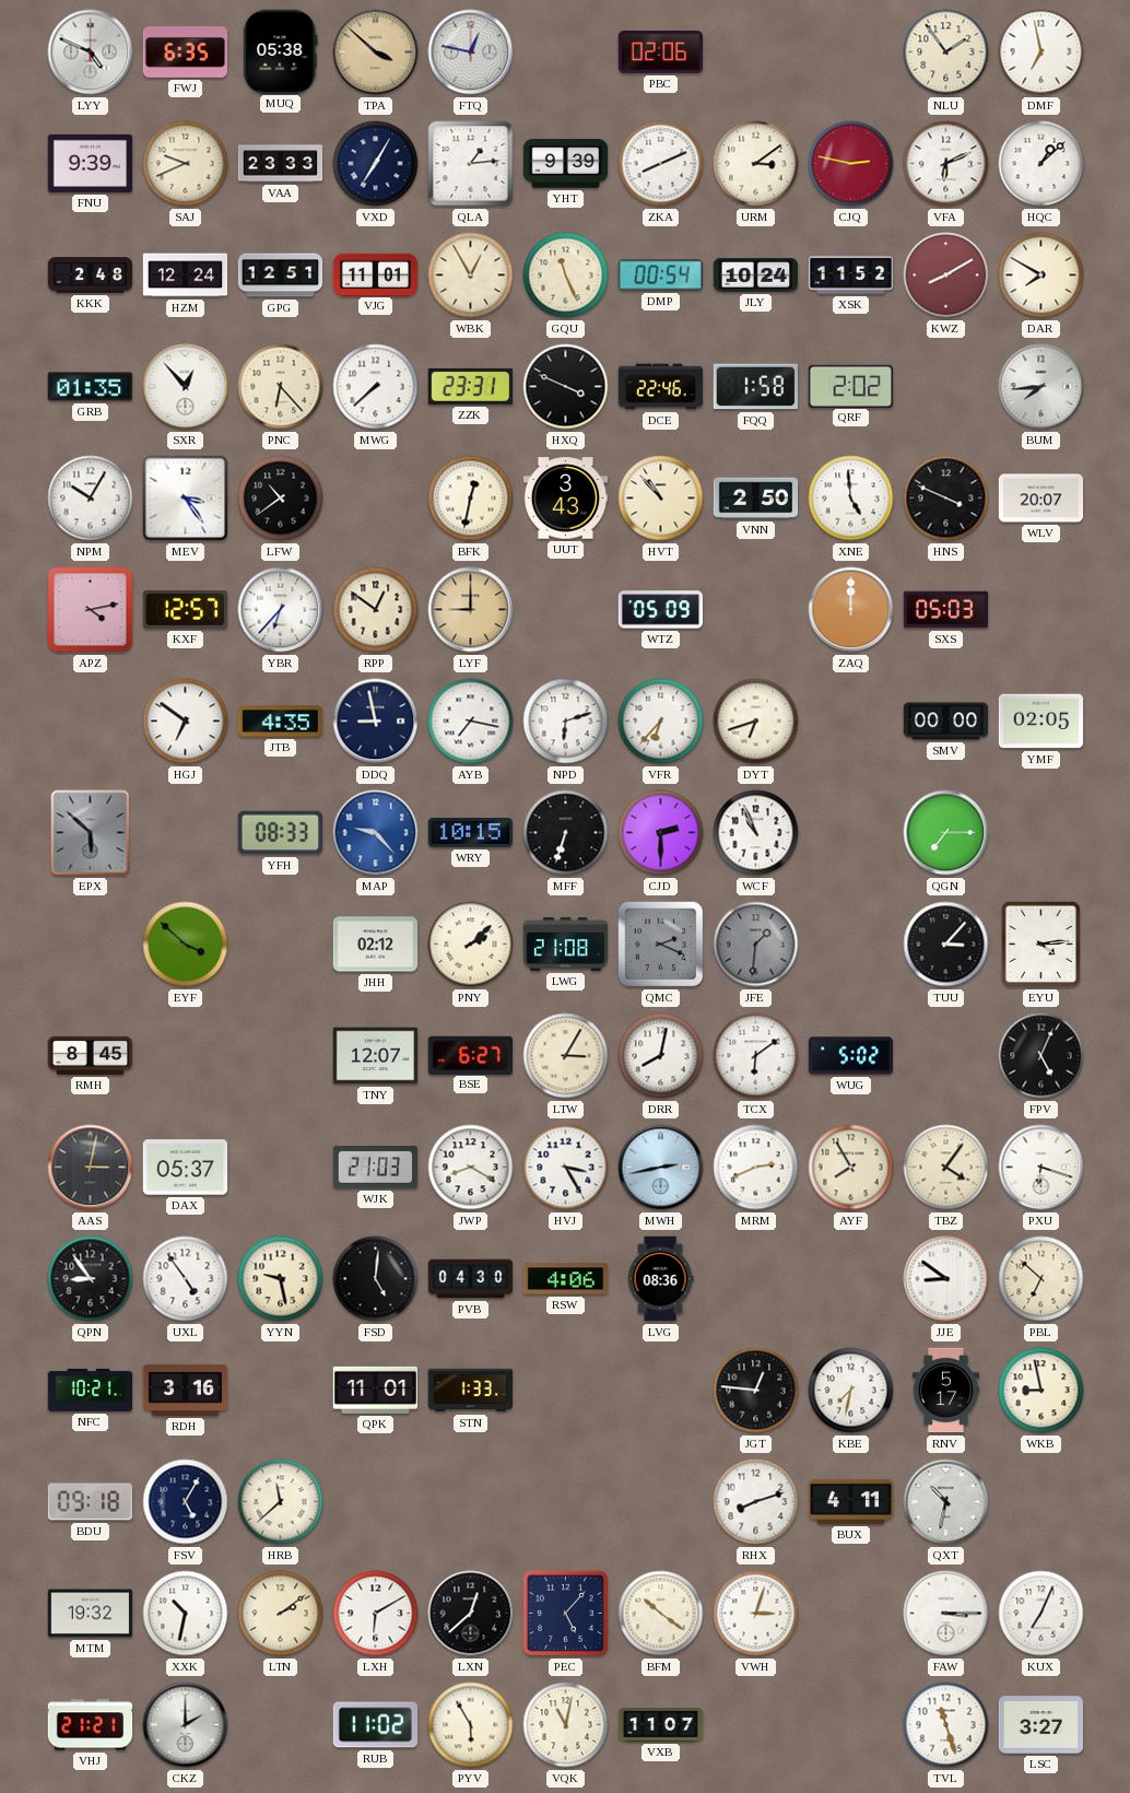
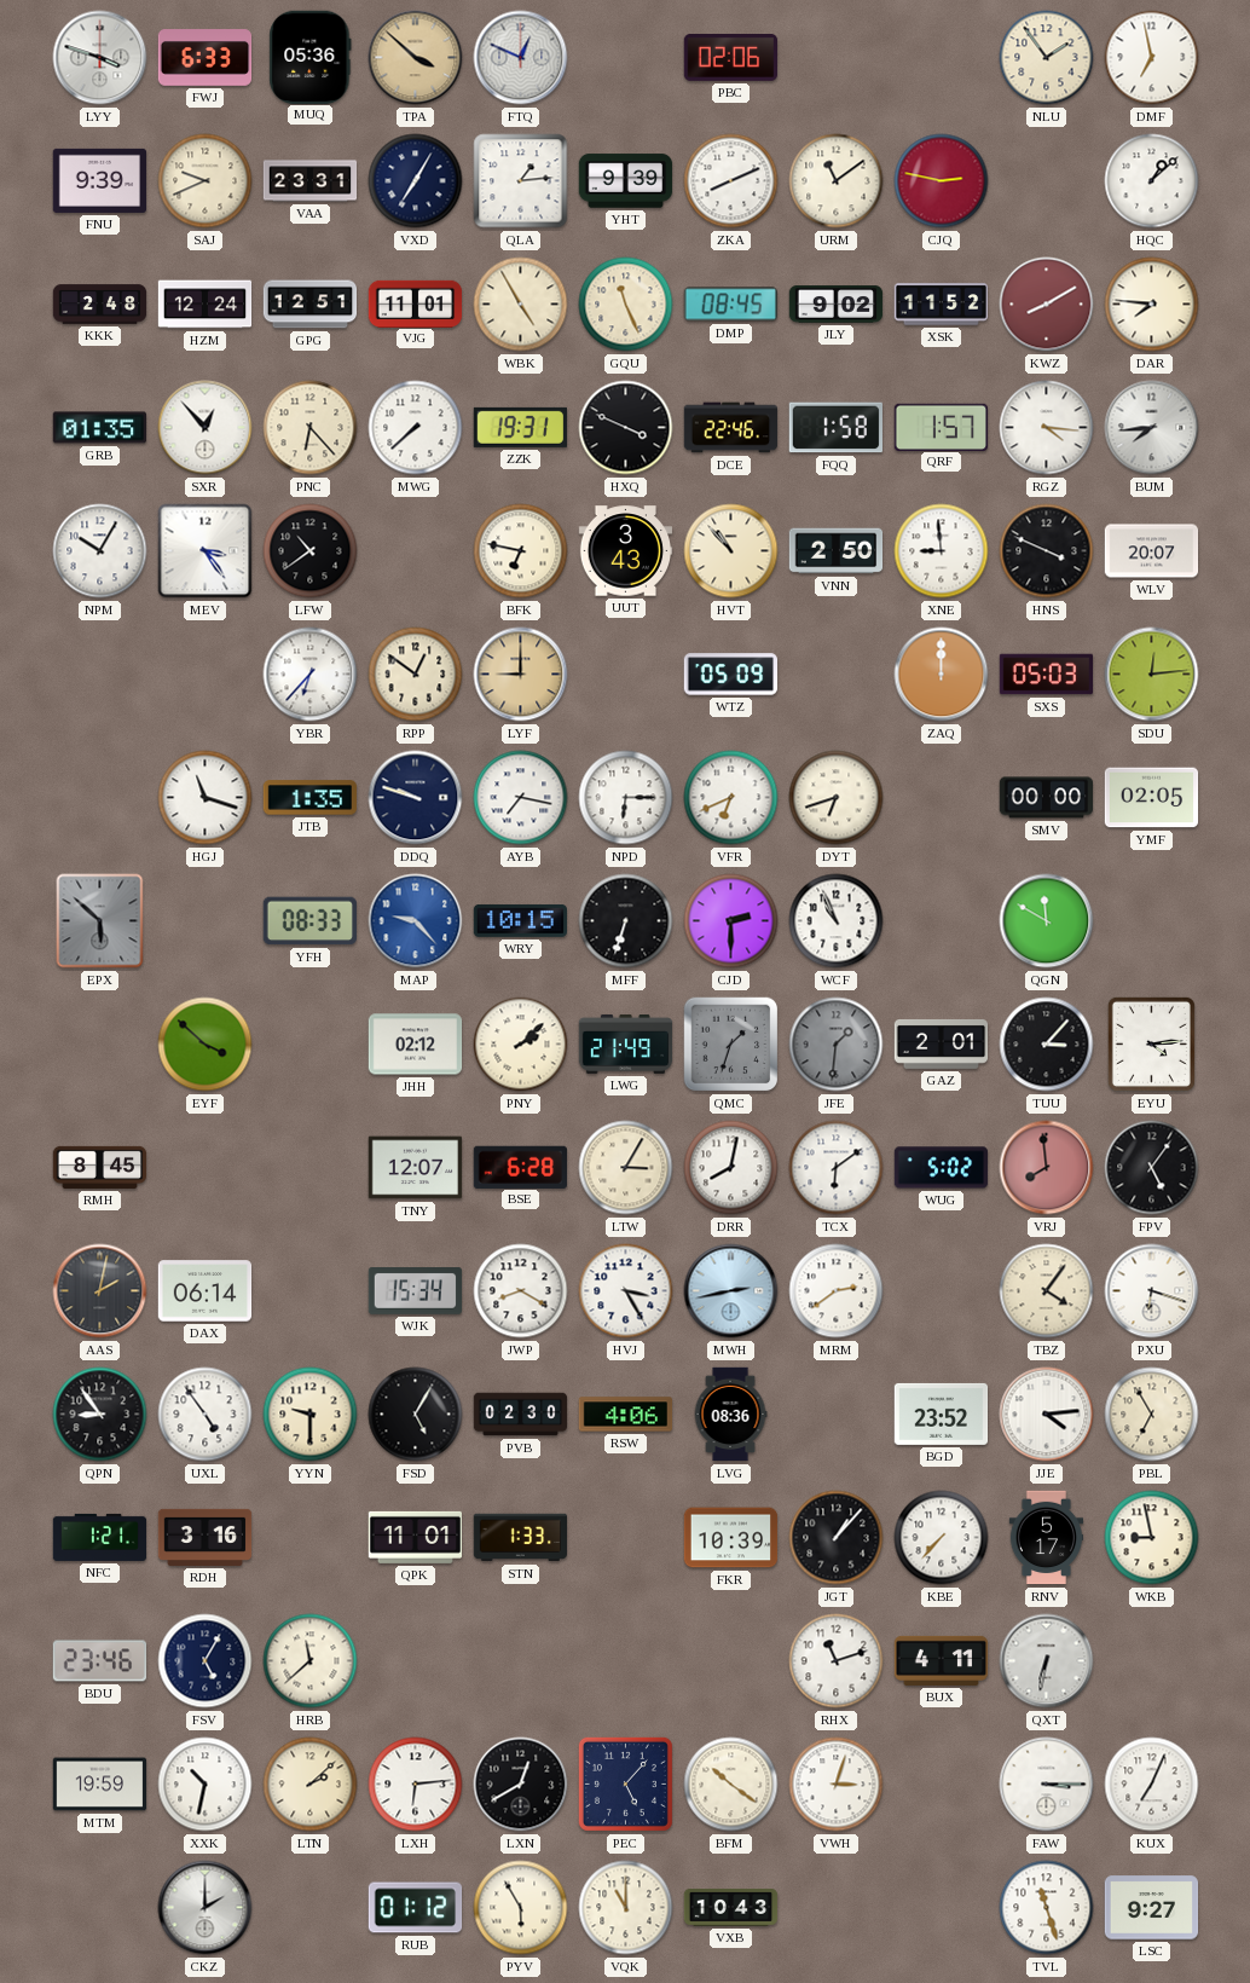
LYY: 4:49 -> 3:48
FWJ: 6:35 -> 6:33
MUQ: 05:38 -> 05:36
FTQ: 12:47 -> 12:49
VAA: 23:33 -> 23:31
URM: 3:09 -> 11:09
VFA: 6:11 -> none
WBK: 12:55 -> 4:55
DMP: 00:54 -> 08:45
JLY: 10:24 -> 9:02
DAR: 7:50 -> 7:46
ZZK: 23:31 -> 19:31
QRF: 2:02 -> 1:57
RGZ: none -> 4:16
BFK: 12:32 -> 6:47
XNE: 4:59 -> 8:59
APZ: 4:13 -> none
KXF: 12:57 -> none
SDU: none -> 12:14
HGJ: 6:51 -> 11:18
JTB: 4:35 -> 1:35
DDQ: 8:58 -> 9:48
NPD: 6:12 -> 6:15
VFR: 6:37 -> 6:41
QGN: 7:15 -> 11:50
LWG: 21:08 -> 21:49
QMC: 2:19 -> 1:33
GAZ: none -> 2:01
BSE: 6:27 -> 6:28
VRJ: none -> 7:59
FPV: 5:04 -> 5:06
AAS: 3:02 -> 2:02
DAX: 05:37 -> 06:14
WJK: 21:03 -> 15:34
MRM: 2:41 -> 2:39
AYF: 7:55 -> none
YYN: 9:28 -> 9:30
FSD: 5:01 -> 5:05
PVB: 04:30 -> 02:30
BGD: none -> 23:52
JJE: 8:51 -> 4:14
PBL: 6:52 -> 6:55
NFC: 10:21 -> 1:21
FKR: none -> 10:39
JGT: 12:46 -> 1:07
KBE: 7:32 -> 7:37
BDU: 09:18 -> 23:46
RHX: 8:12 -> 11:12
QXT: 10:32 -> 6:32
MTM: 19:32 -> 19:59
LTN: 2:09 -> 2:08
LXH: 6:10 -> 6:14
LXN: 12:38 -> 12:40
VHJ: 21:21 -> none
RUB: 11:02 -> 01:12
VQK: 11:02 -> 11:00
VXB: 11:07 -> 10:43
LSC: 3:27 -> 9:27
